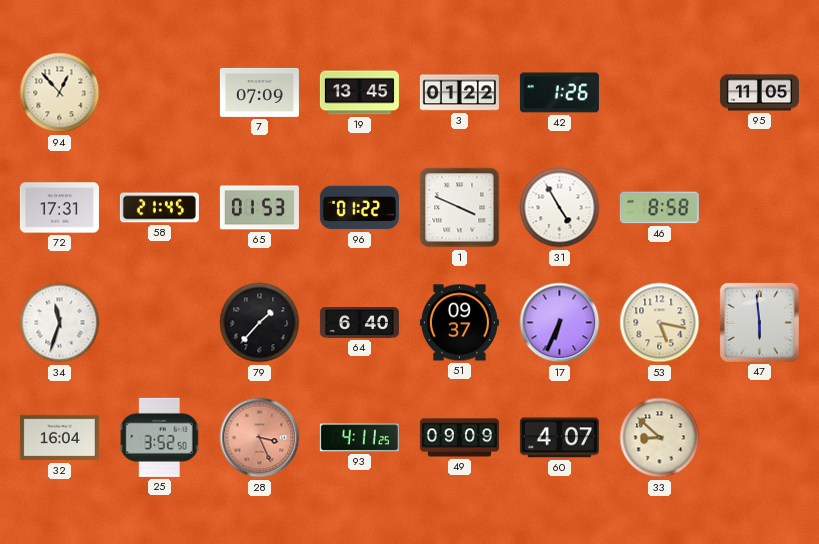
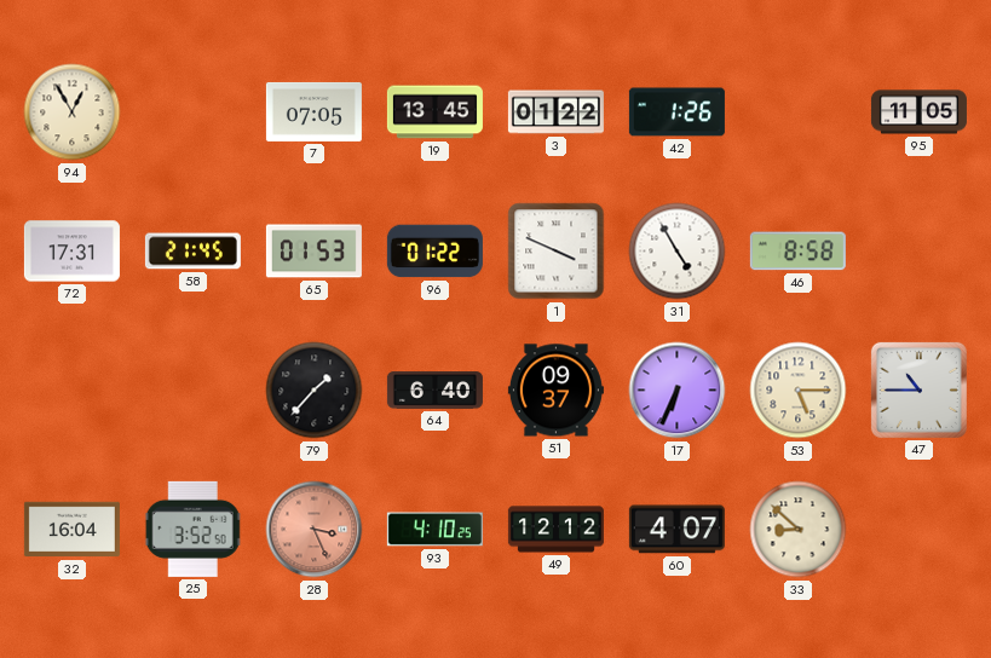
94: 12:53 -> 12:55
7: 07:09 -> 07:05
34: 11:33 -> none
53: 5:17 -> 5:15
47: 5:59 -> 10:45
93: 4:11 -> 4:10
49: 09:09 -> 12:12
